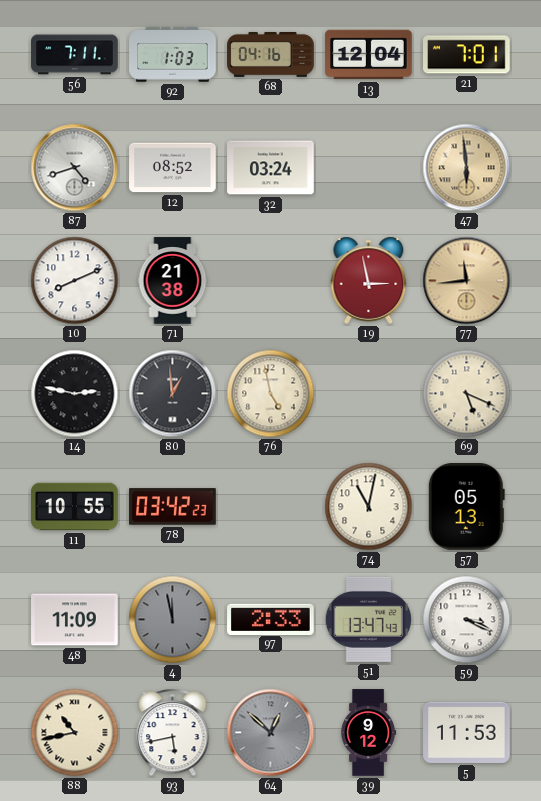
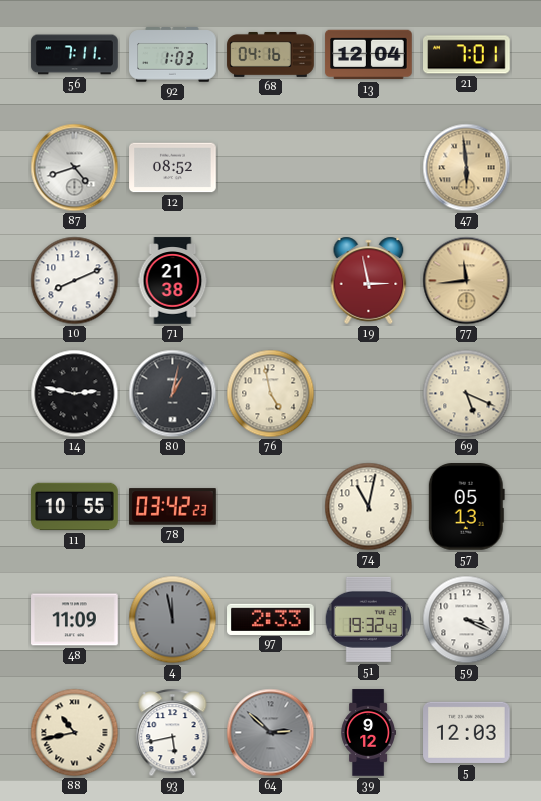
32: 03:24 -> none
80: 12:59 -> 1:02
51: 13:47 -> 19:32
64: 12:52 -> 2:52
5: 11:53 -> 12:03
